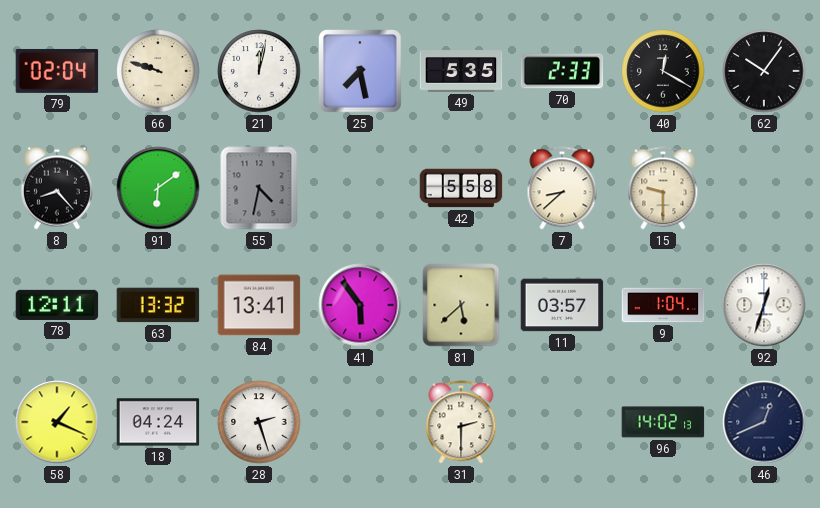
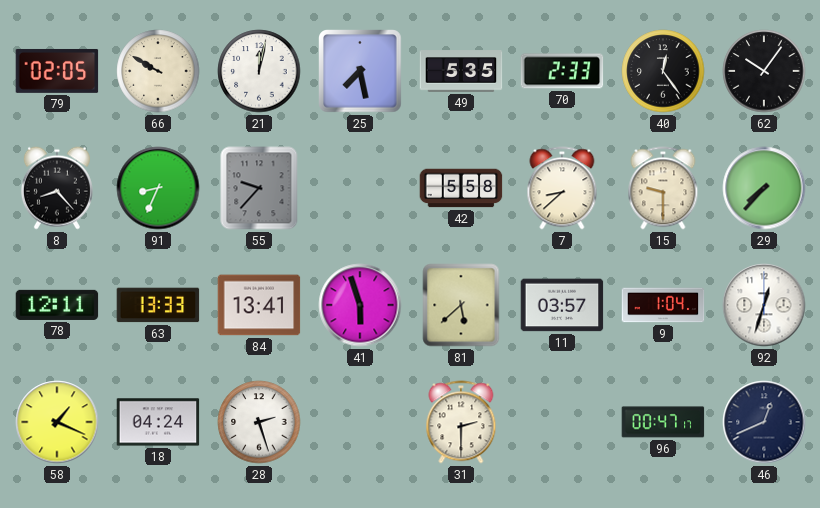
79: 02:04 -> 02:05
66: 9:48 -> 9:50
40: 12:20 -> 12:24
91: 6:09 -> 8:34
55: 4:32 -> 9:37
29: none -> 7:37
63: 13:32 -> 13:33
41: 5:54 -> 5:57
96: 14:02 -> 00:47
